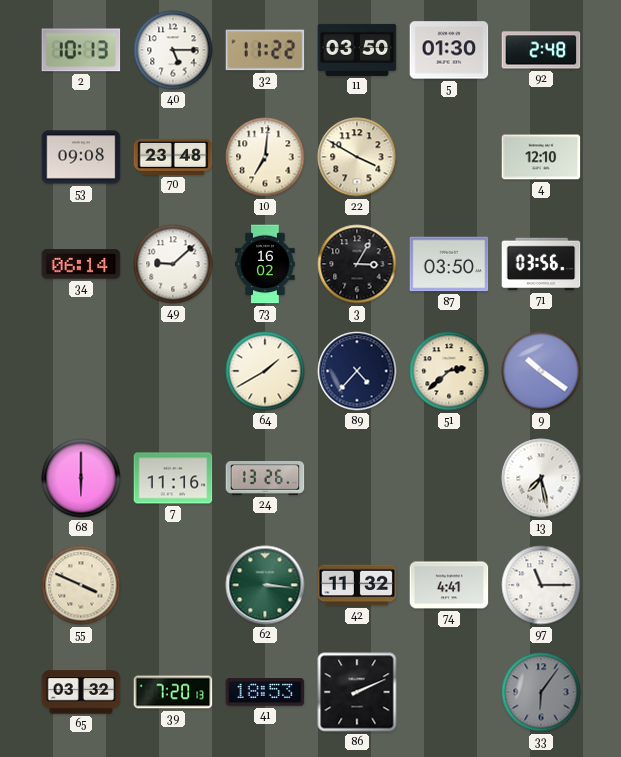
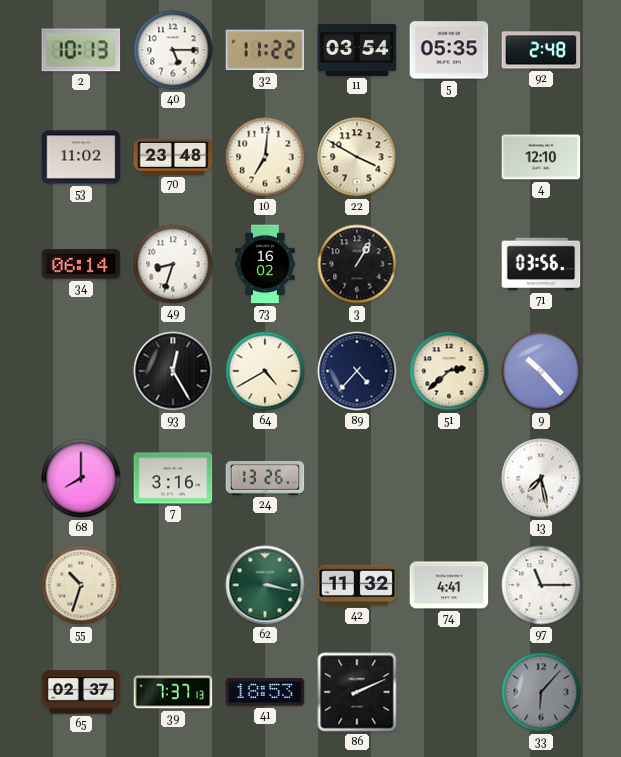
11: 03:50 -> 03:54
5: 01:30 -> 05:35
53: 09:08 -> 11:02
49: 9:08 -> 8:33
3: 3:05 -> 1:05
87: 03:50 -> none
93: none -> 12:25
64: 1:40 -> 4:40
9: 10:21 -> 10:23
68: 6:00 -> 8:00
7: 11:16 -> 3:16
55: 3:49 -> 10:33
62: 3:16 -> 3:17
65: 03:32 -> 02:37
39: 7:20 -> 7:37
33: 6:06 -> 6:07
